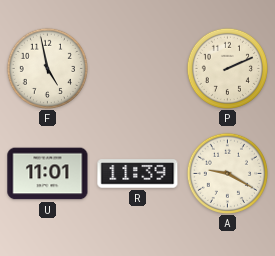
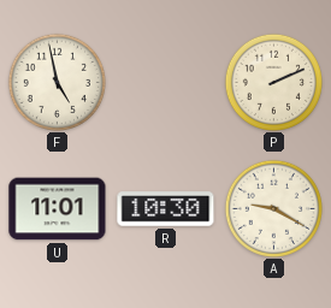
R: 11:39 -> 10:30
